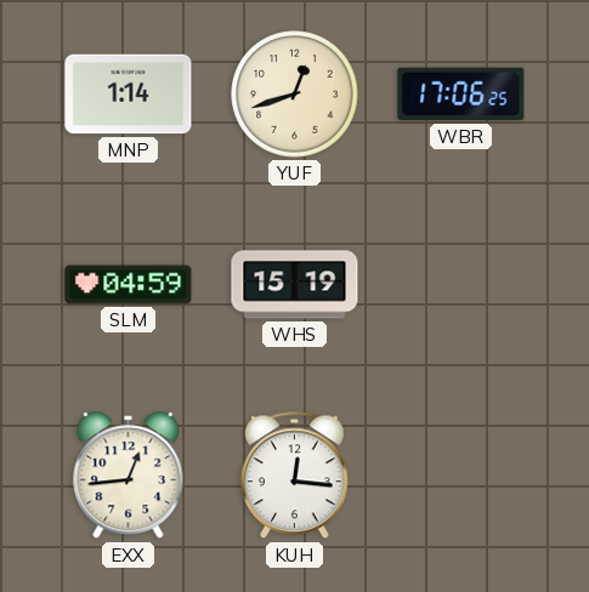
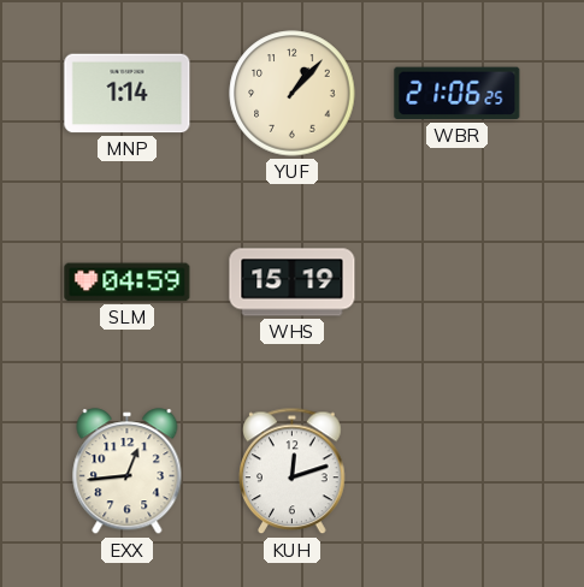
YUF: 12:42 -> 1:07
WBR: 17:06 -> 21:06
KUH: 12:16 -> 12:12
